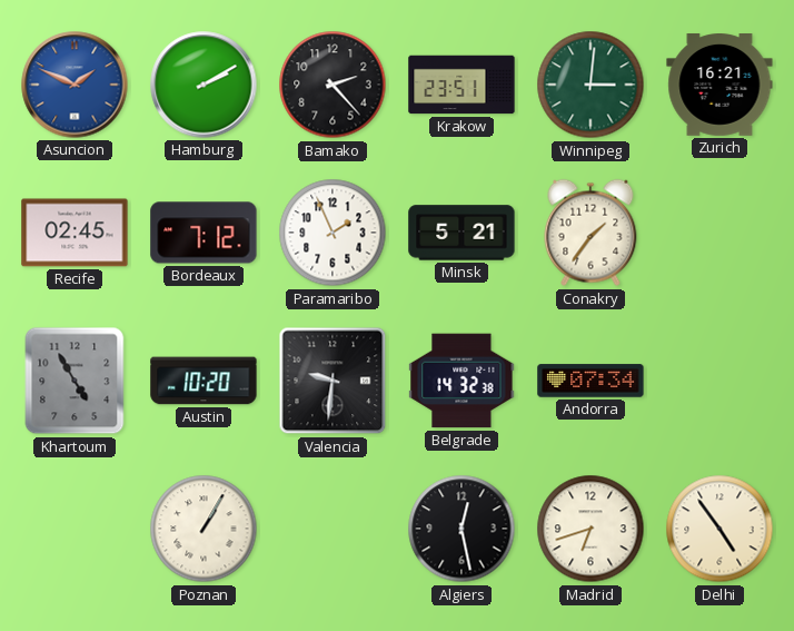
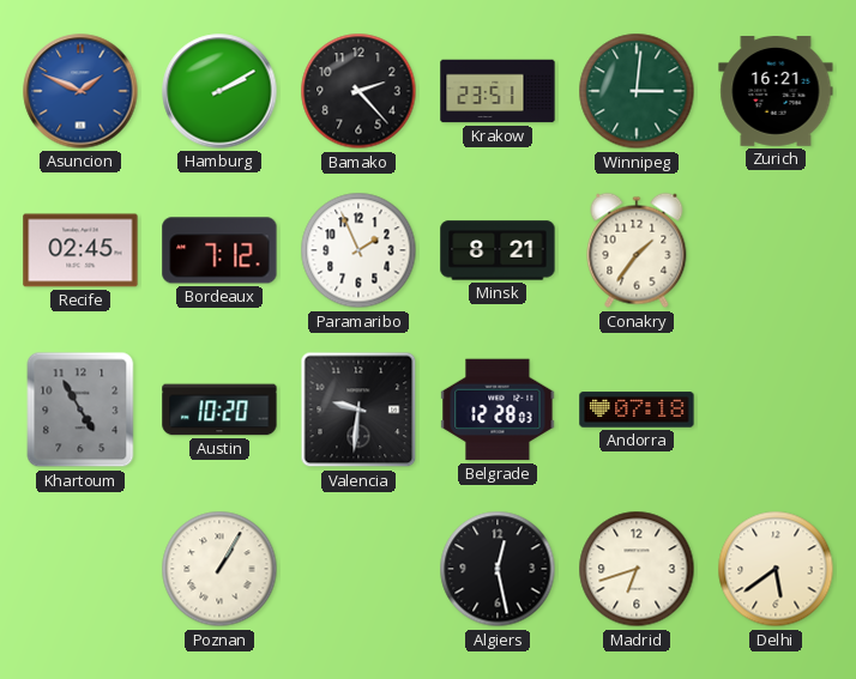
Minsk: 5:21 -> 8:21
Belgrade: 14:32 -> 12:28
Andorra: 07:34 -> 07:18
Delhi: 4:54 -> 5:39
